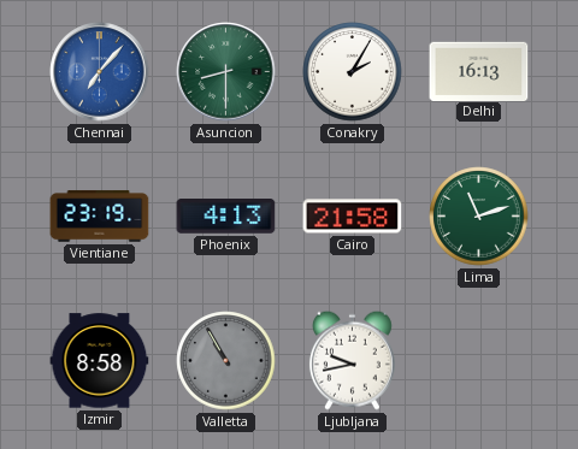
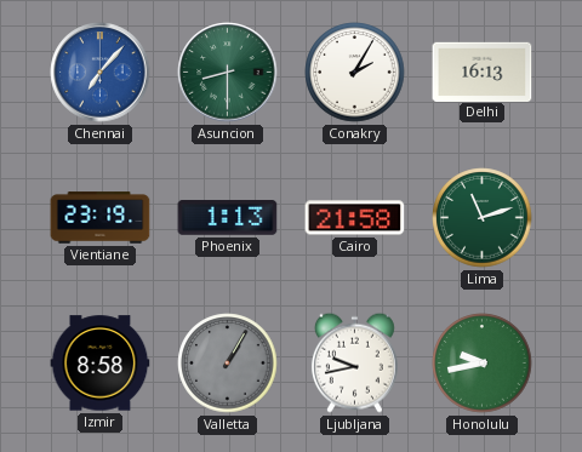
Phoenix: 4:13 -> 1:13
Valletta: 10:55 -> 1:05
Honolulu: none -> 9:43
